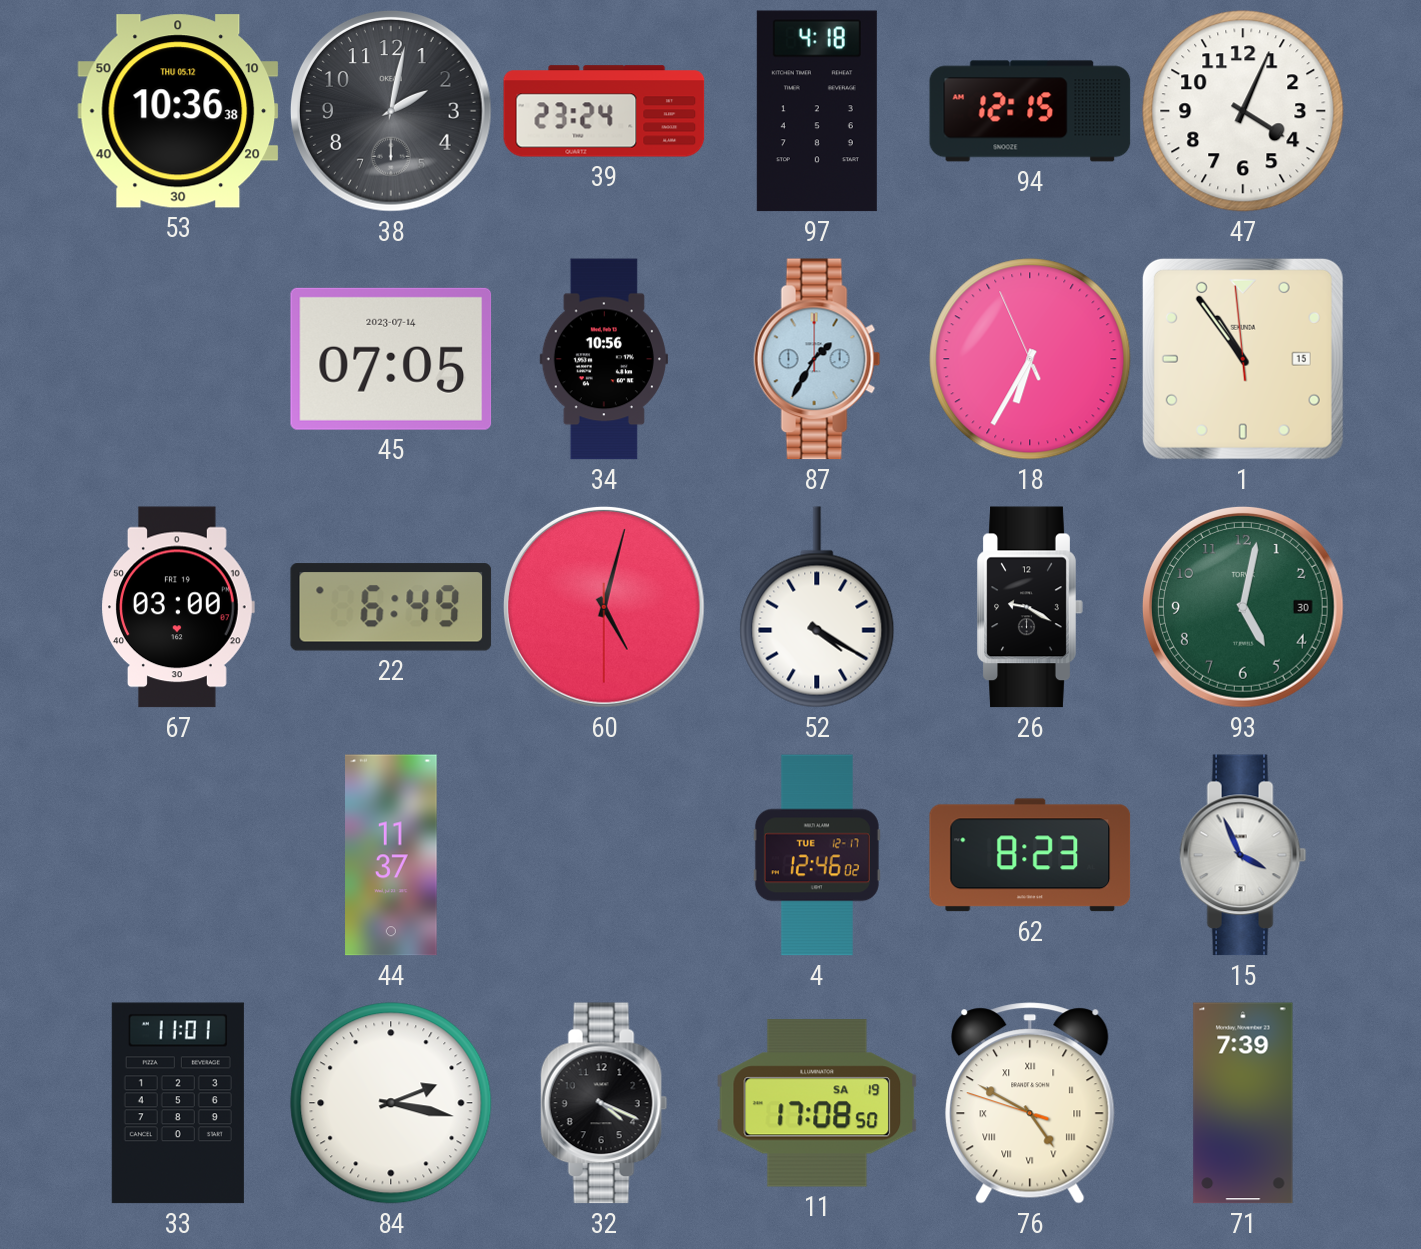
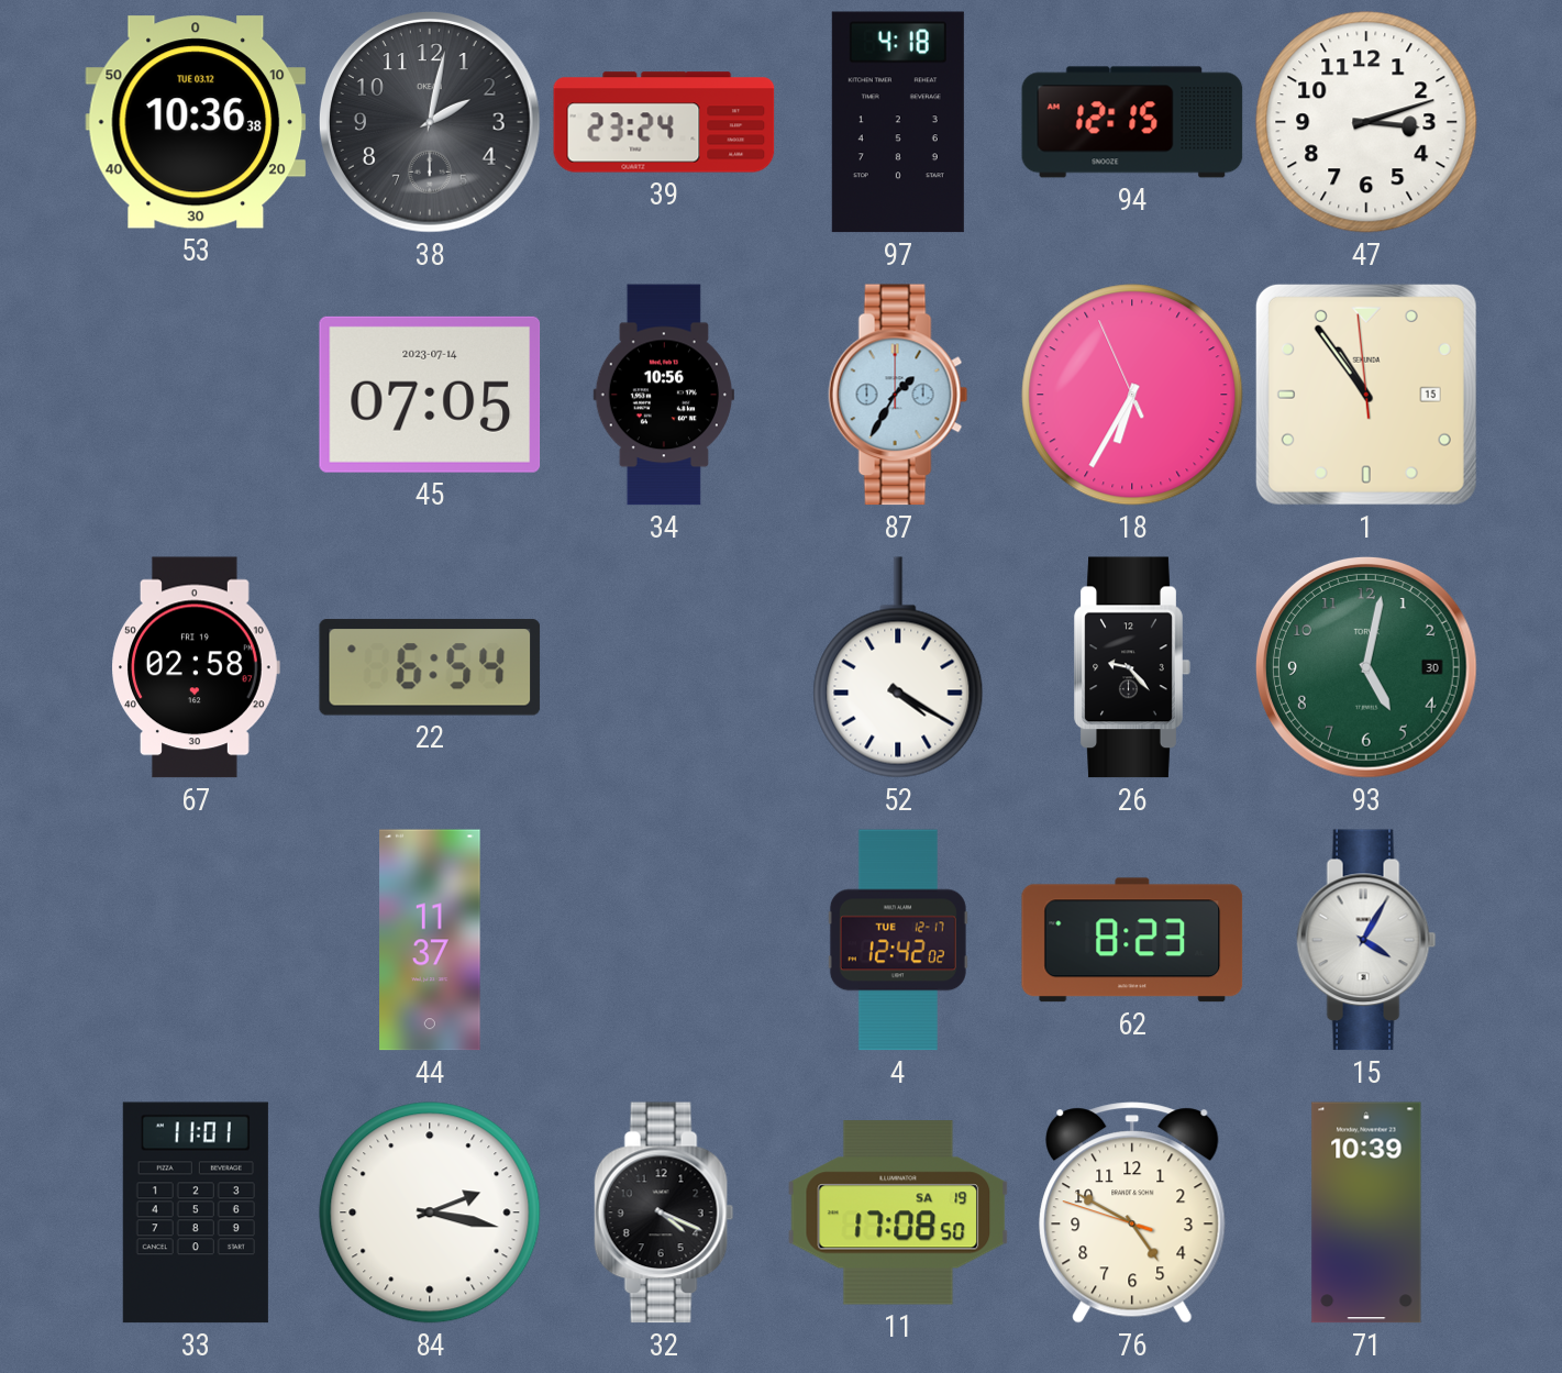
53 date: THU 05.12 -> TUE 03.12
47: 4:04 -> 3:12
67: 03:00 -> 02:58
22: 6:49 -> 6:54
60: 5:02 -> none
26: 9:20 -> 9:23
4: 12:46 -> 12:42
15: 3:56 -> 4:05
76 numerals: Roman -> Arabic
71: 7:39 -> 10:39
